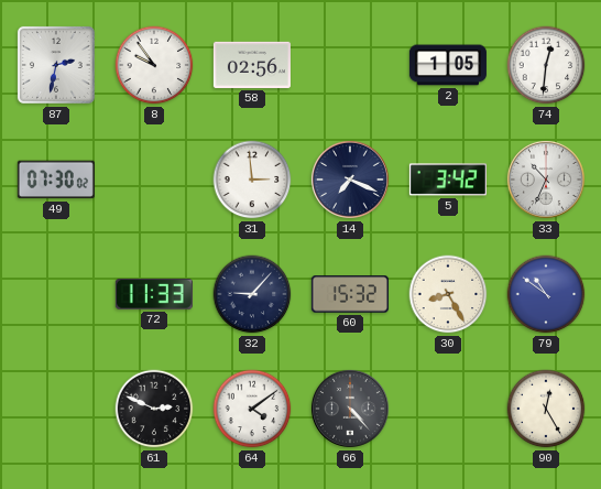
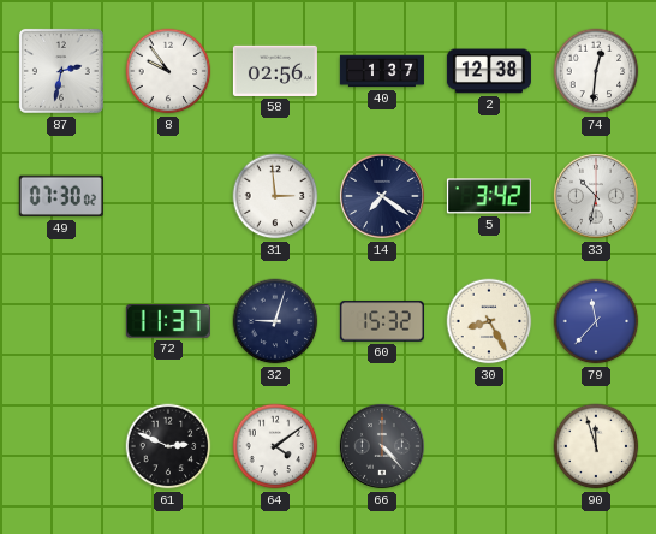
40: none -> 1:37
2: 1:05 -> 12:38
14: 7:19 -> 7:21
33: 10:34 -> 10:32
72: 11:33 -> 11:37
32: 9:07 -> 9:03
79: 10:51 -> 11:37
90: 12:25 -> 11:57
